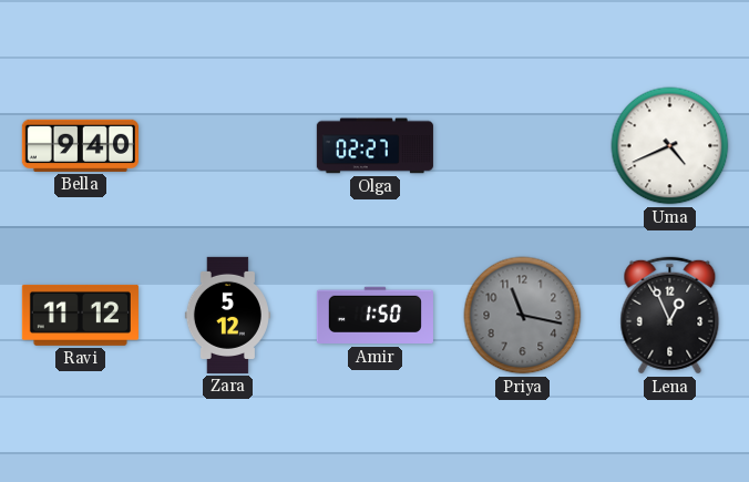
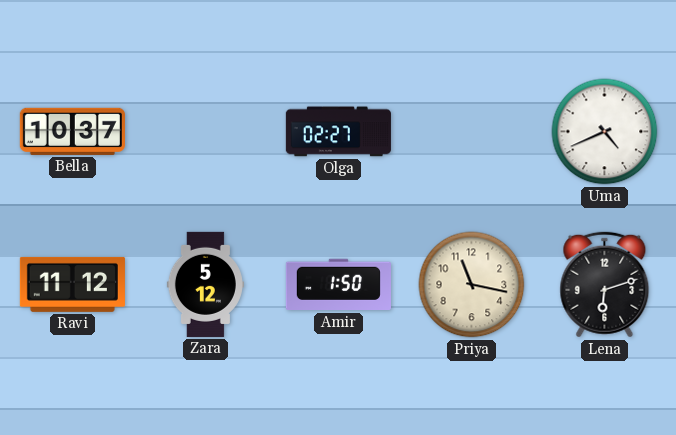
Bella: 9:40 -> 10:37
Priya dial: grey -> cream
Lena: 12:56 -> 6:12
